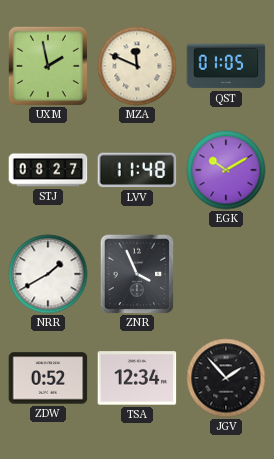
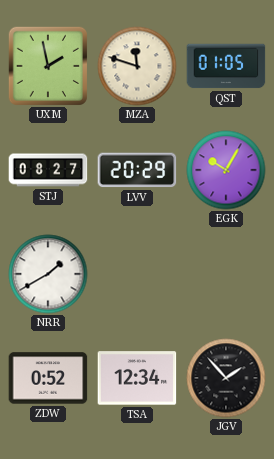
MZA: 11:49 -> 11:48
LVV: 11:48 -> 20:29
EGK: 10:10 -> 10:05
ZNR: 3:56 -> none
